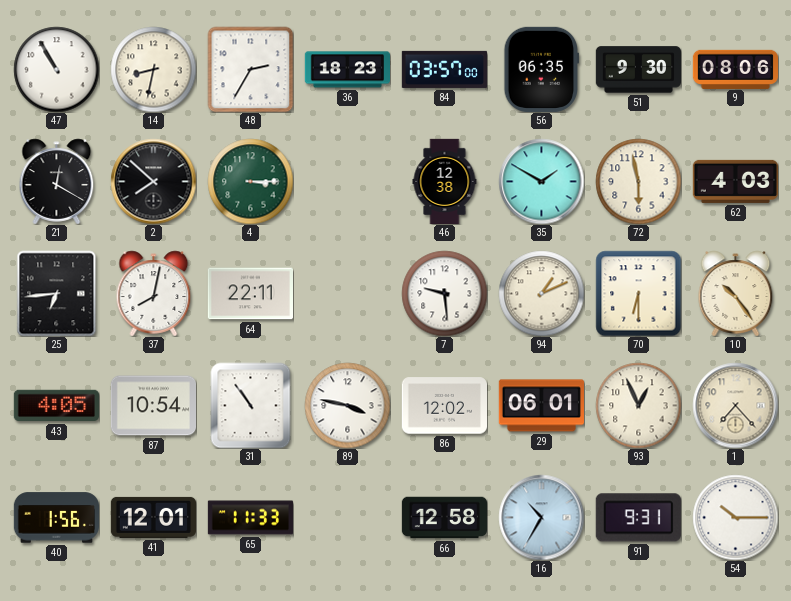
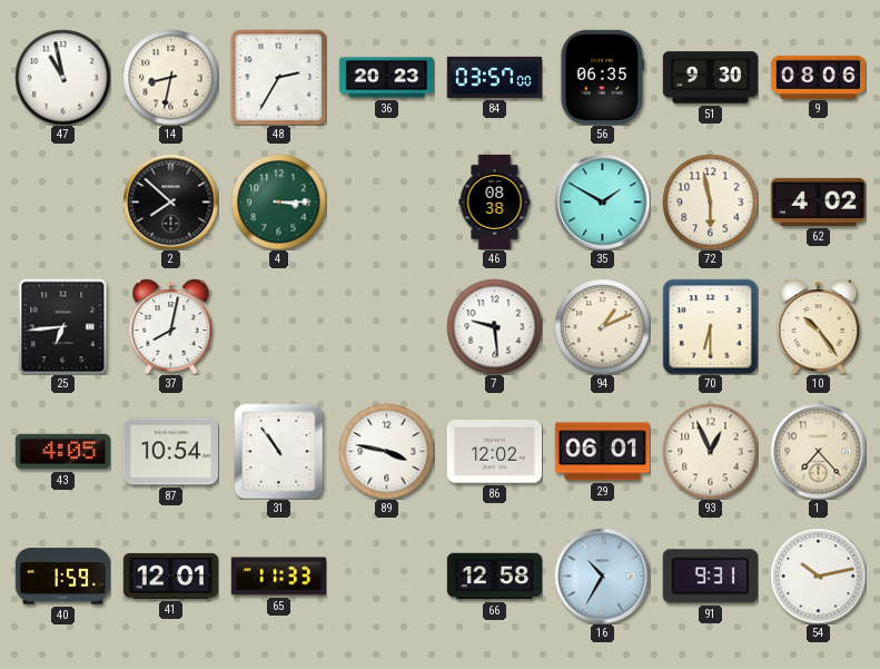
47: 10:55 -> 10:58
36: 18:23 -> 20:23
21: 12:20 -> none
46: 12:38 -> 08:38
62: 4:03 -> 4:02
64: 22:11 -> none
40: 1:56 -> 1:59
54: 10:15 -> 10:13
